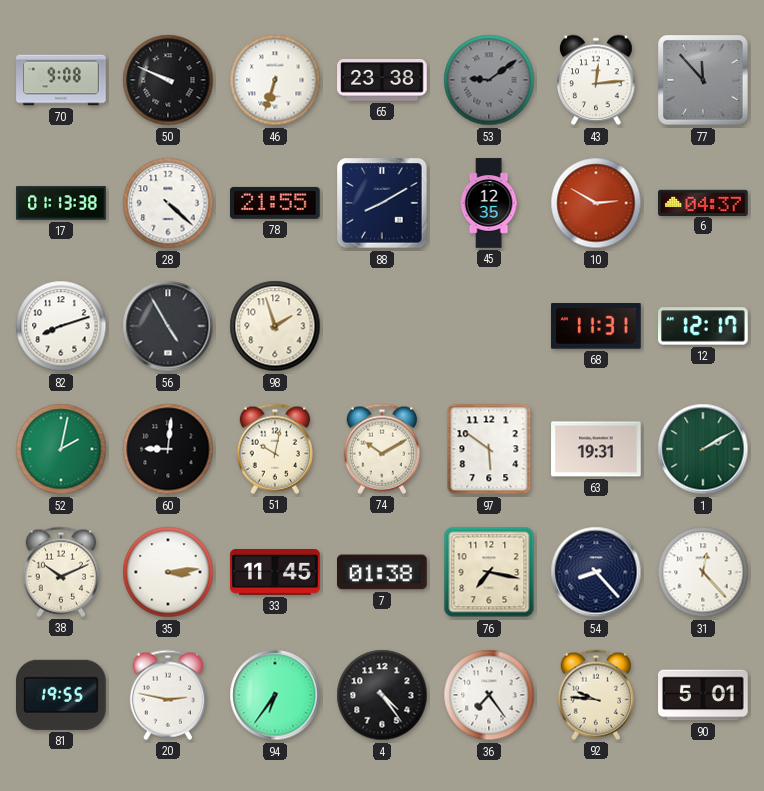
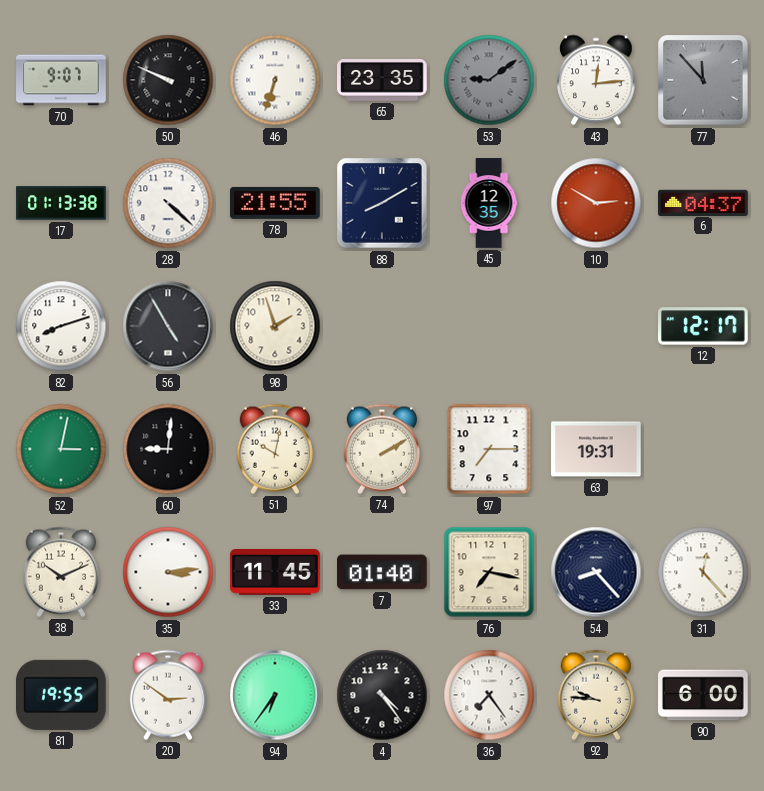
70: 9:08 -> 9:07
65: 23:38 -> 23:35
68: 11:31 -> none
52: 2:02 -> 3:02
74: 10:10 -> 2:10
97: 5:51 -> 7:15
1: 2:10 -> none
7: 01:38 -> 01:40
20: 2:47 -> 2:51
90: 5:01 -> 6:00
